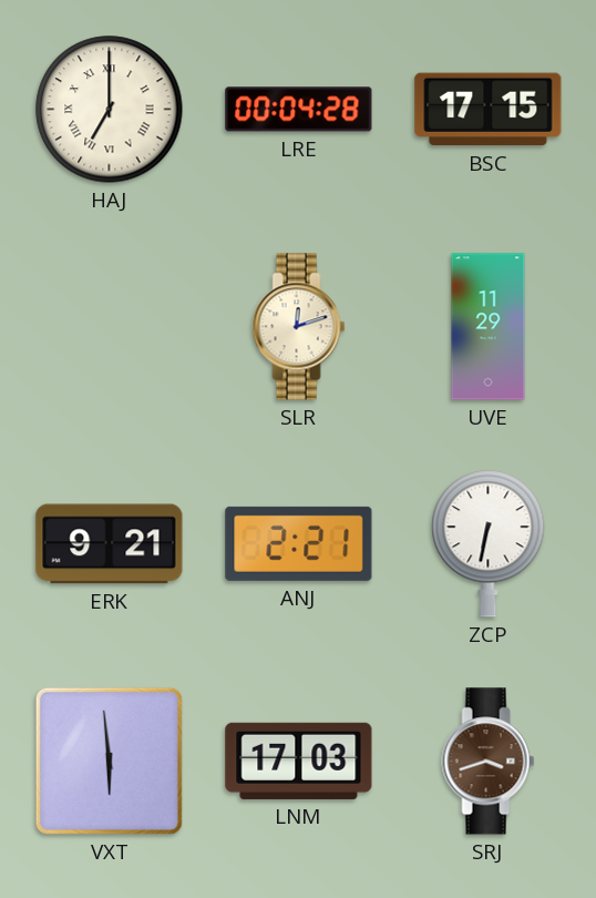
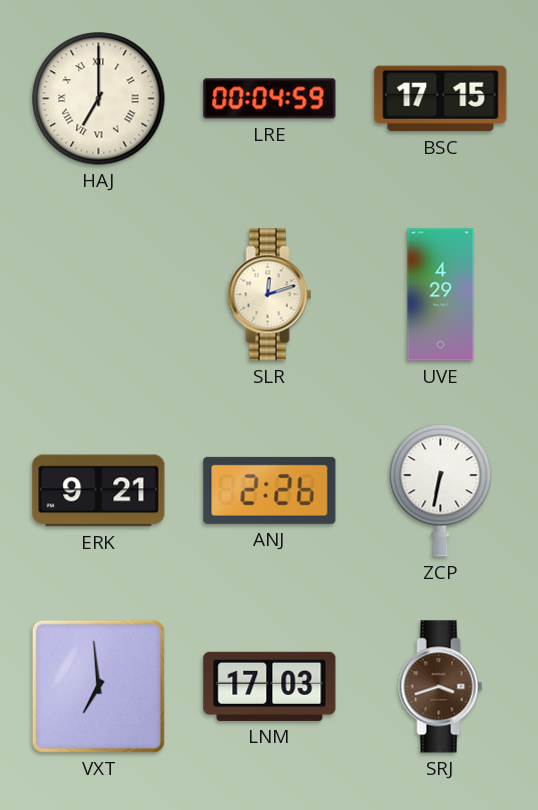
LRE: 00:04:28 -> 00:04:59
UVE: 11:29 -> 4:29
ANJ: 2:21 -> 2:26
VXT: 5:59 -> 6:59
